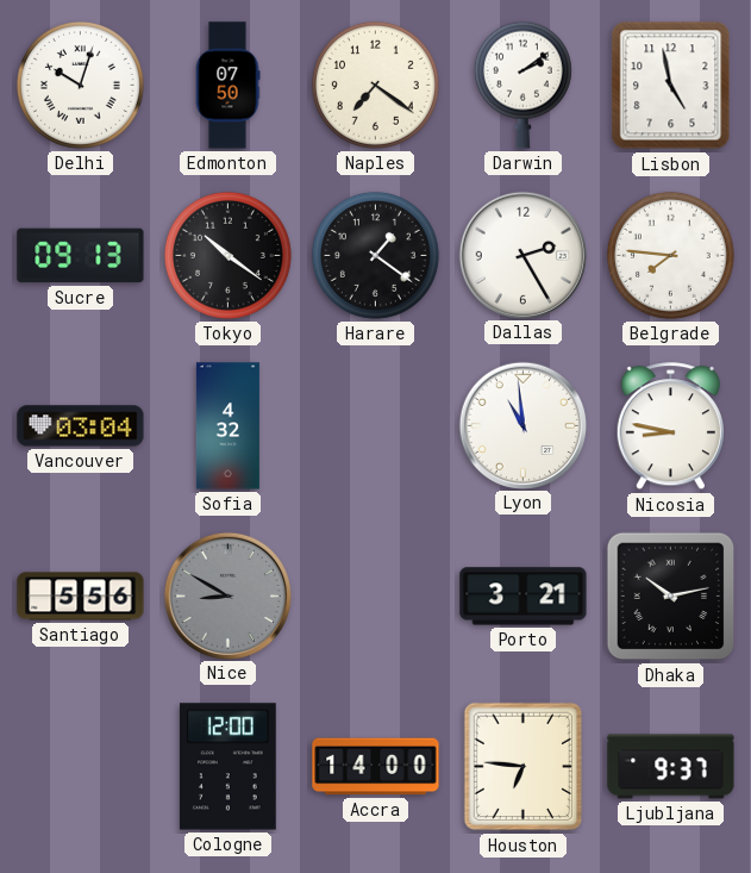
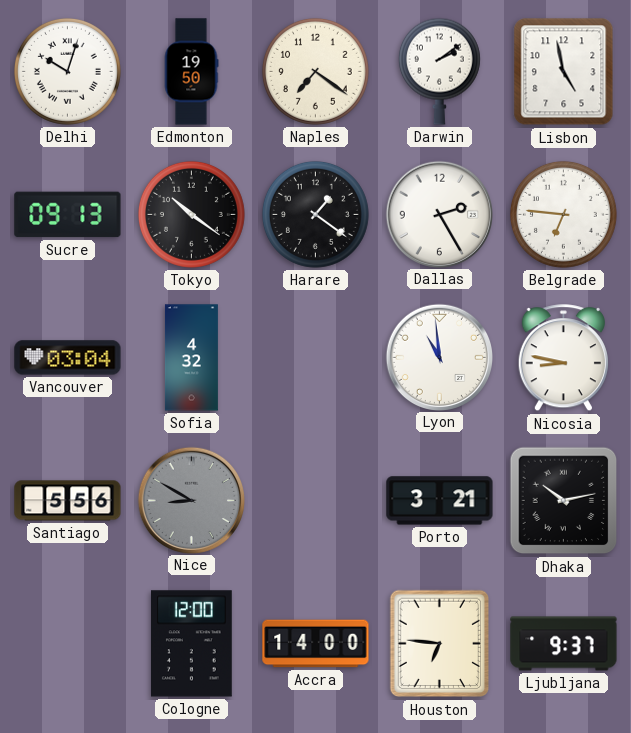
Edmonton: 07:50 -> 19:50
Belgrade: 7:46 -> 6:46
